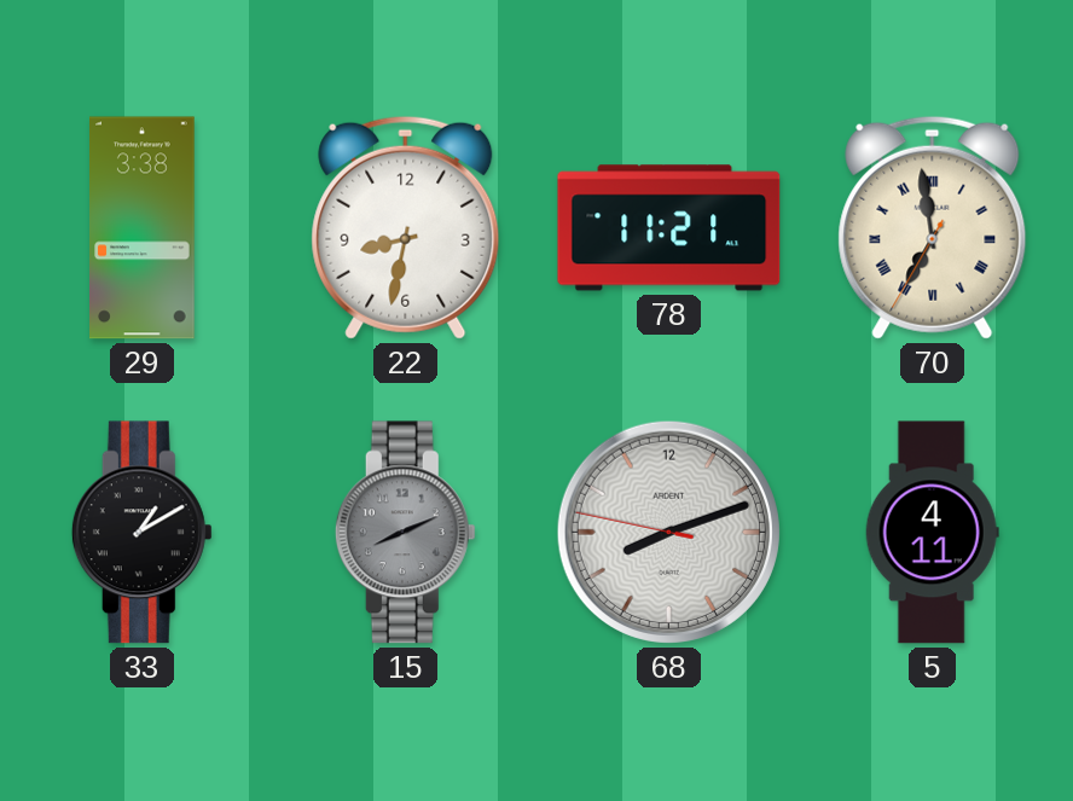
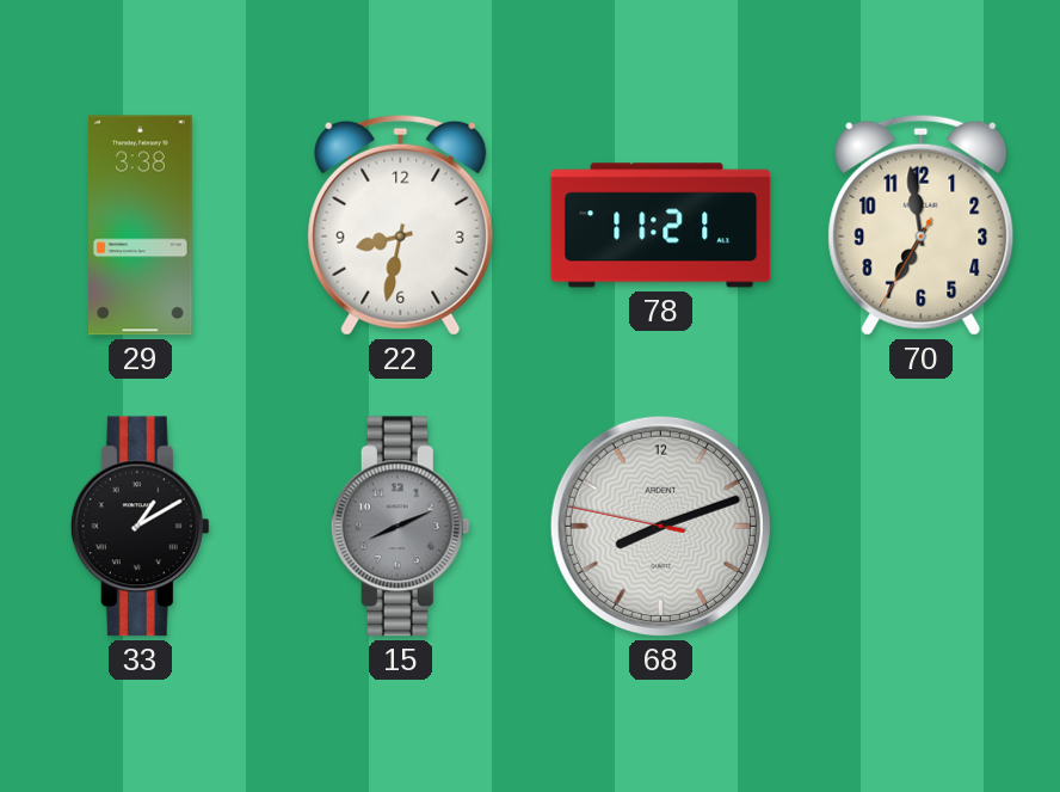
70 numerals: Roman -> Arabic
5: 4:11 -> none
